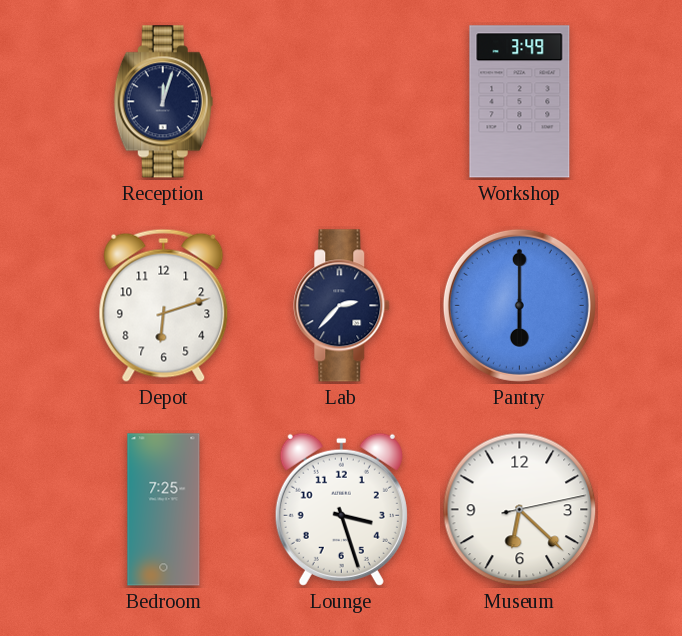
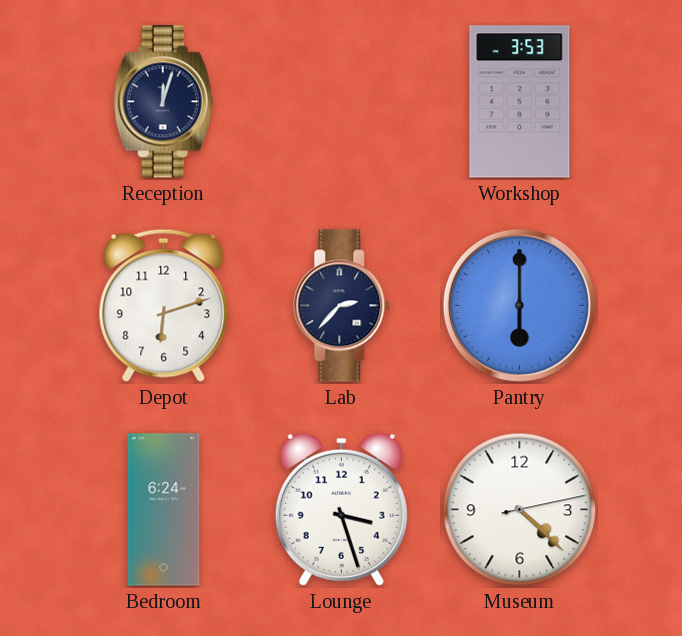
Workshop: 3:49 -> 3:53
Bedroom: 7:25 -> 6:24
Museum: 6:22 -> 4:22
